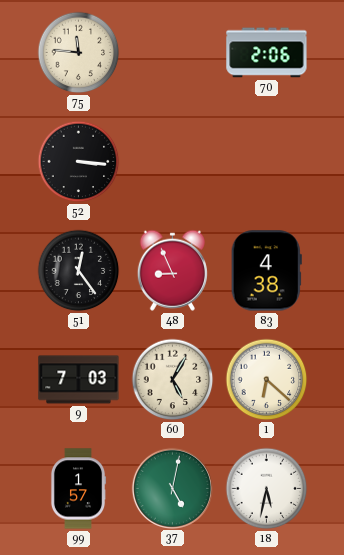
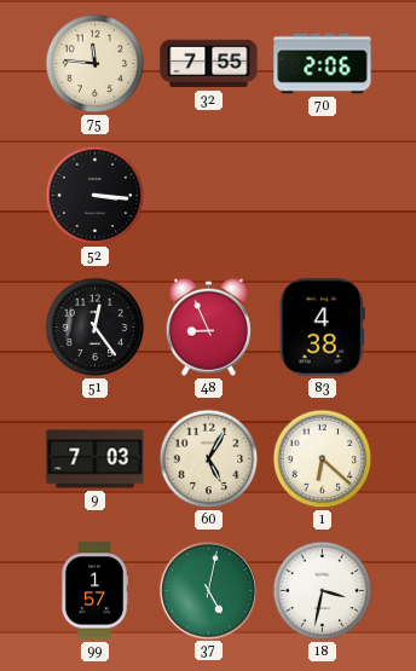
32: none -> 7:55
18: 5:32 -> 3:32
